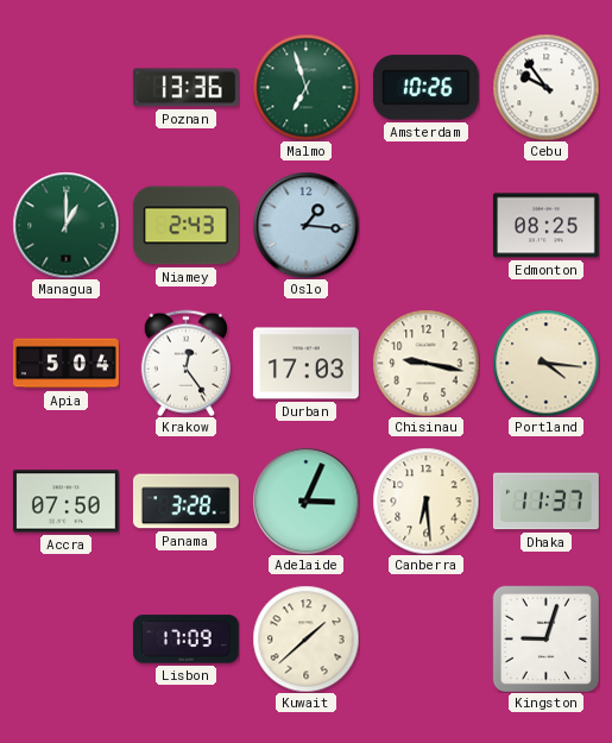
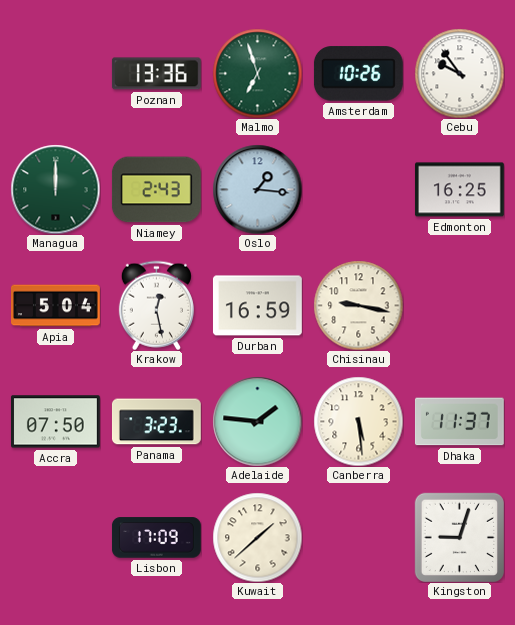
Managua: 1:00 -> 12:00
Edmonton: 08:25 -> 16:25
Krakow: 12:24 -> 12:28
Durban: 17:03 -> 16:59
Portland: 4:16 -> none
Panama: 3:28 -> 3:23
Adelaide: 3:04 -> 1:46
Canberra: 6:29 -> 5:29
